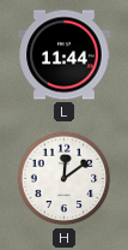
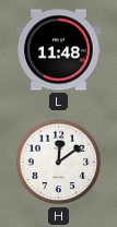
L: 11:44 -> 11:48
